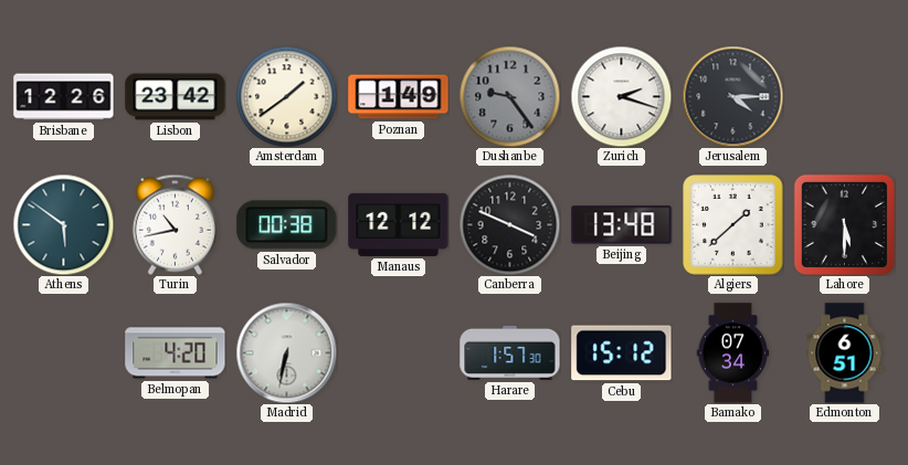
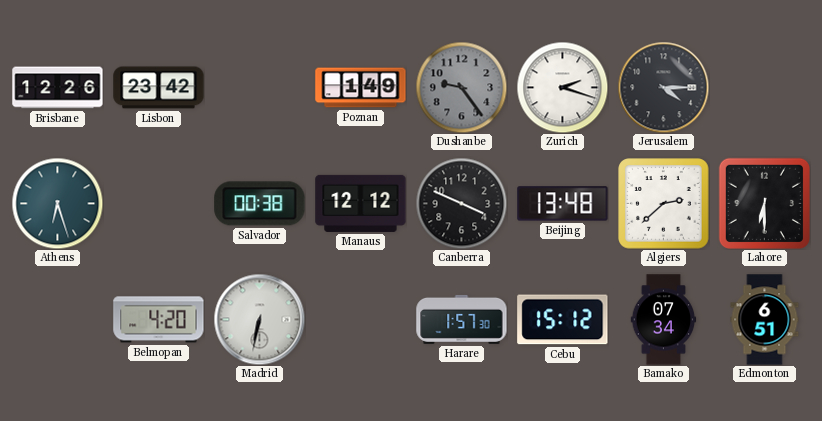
Amsterdam: 1:39 -> none
Athens: 5:51 -> 6:27
Turin: 10:43 -> none
Algiers: 1:38 -> 2:38
Lahore: 5:30 -> 6:30
